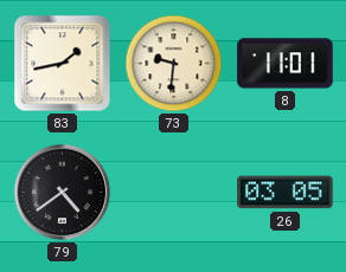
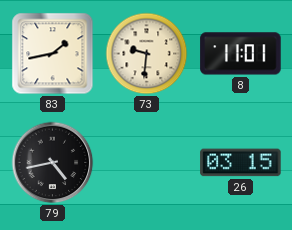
79: 4:39 -> 4:43
26: 03:05 -> 03:15
